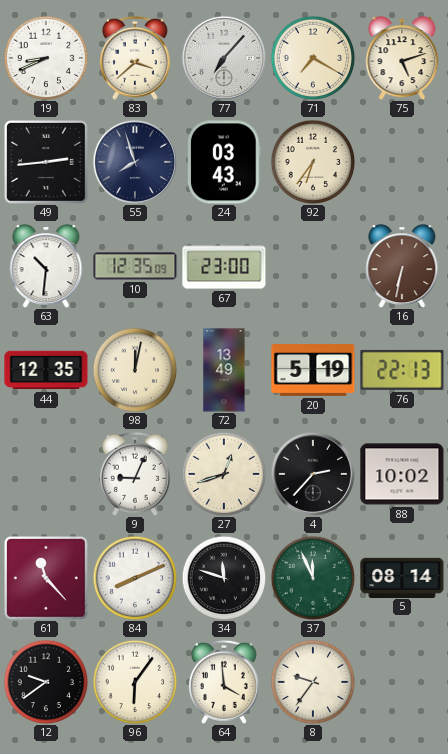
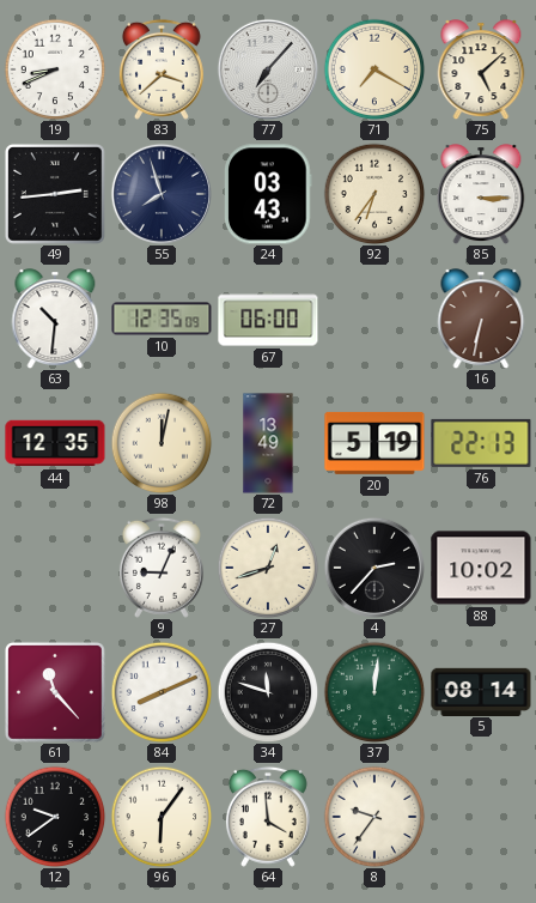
75: 5:12 -> 5:08
85: none -> 3:15
67: 23:00 -> 06:00
37: 11:56 -> 12:01
